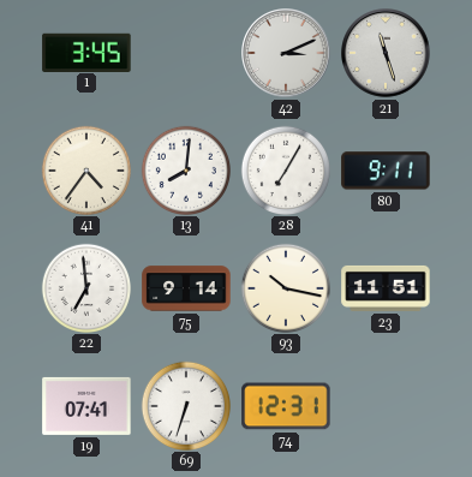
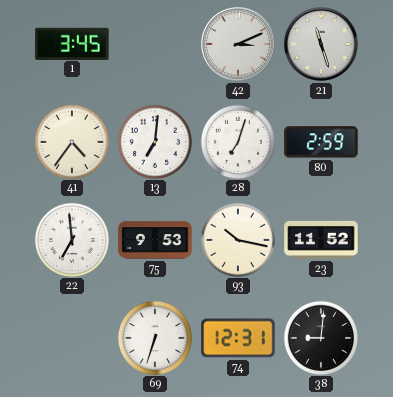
13: 8:01 -> 7:01
28: 7:05 -> 7:03
80: 9:11 -> 2:59
75: 9:14 -> 9:53
23: 11:51 -> 11:52
19: 07:41 -> none
38: none -> 9:01
